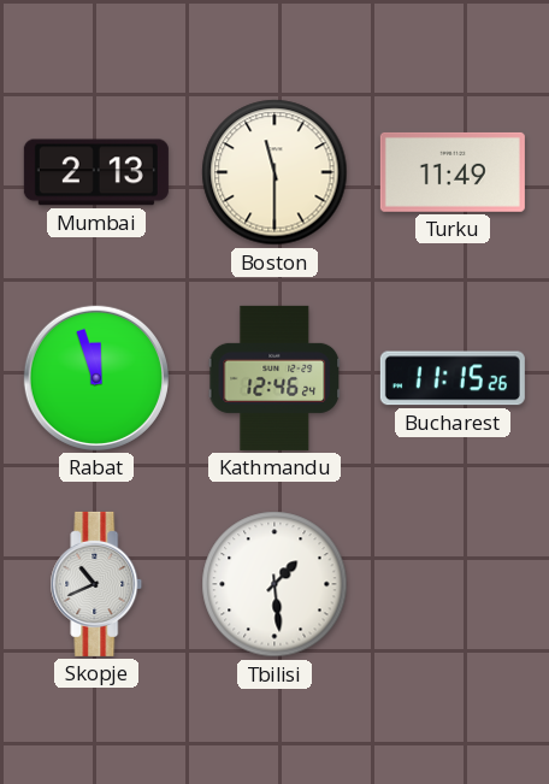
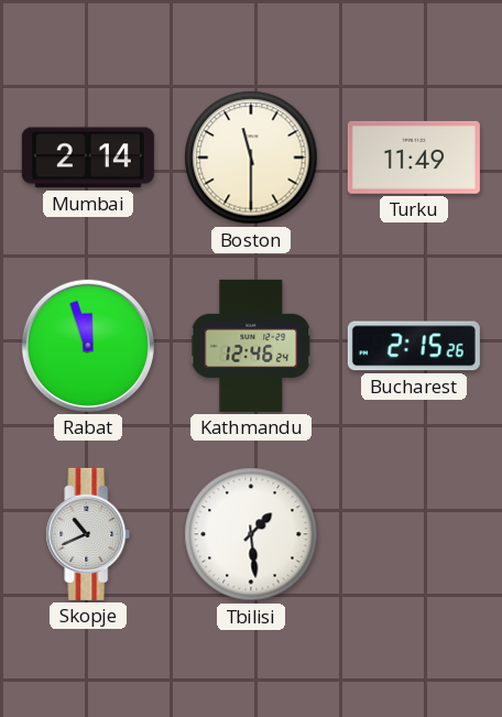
Mumbai: 2:13 -> 2:14
Bucharest: 11:15 -> 2:15
